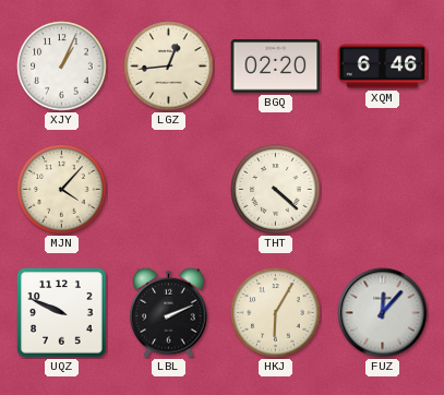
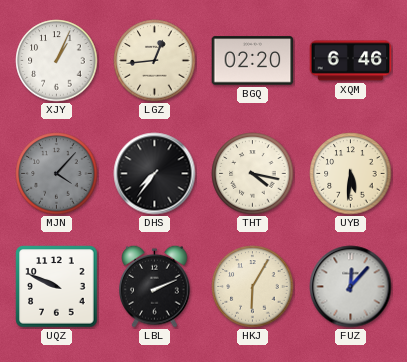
MJN dial: cream -> grey
DHS: none -> 7:36
THT: 4:22 -> 4:17
UYB: none -> 5:31
